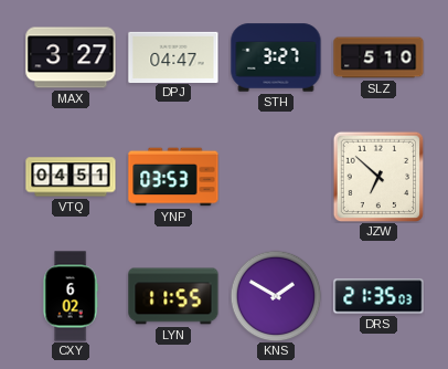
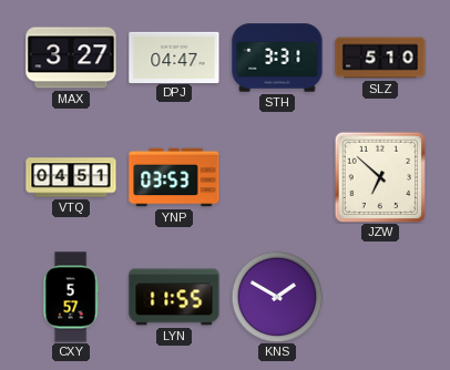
STH: 3:27 -> 3:31
CXY: 6:02 -> 5:57
DRS: 21:35 -> none
